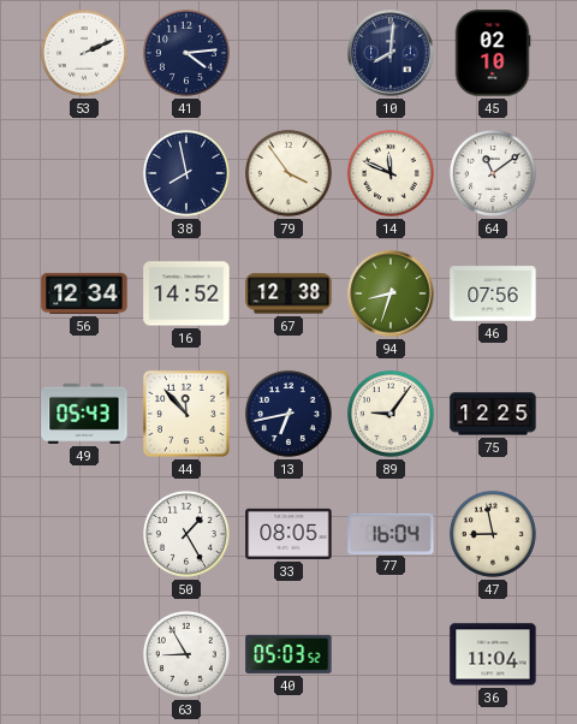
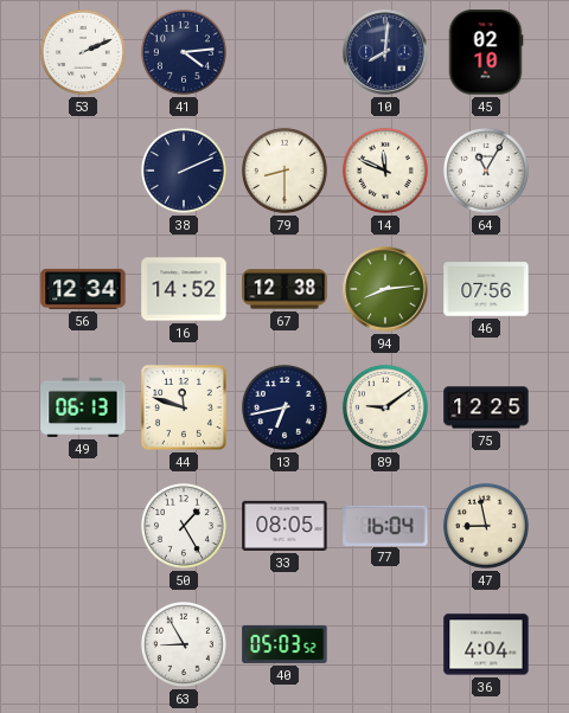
38: 7:58 -> 2:11
79: 3:54 -> 8:30
64: 11:09 -> 11:05
94: 8:33 -> 8:14
49: 05:43 -> 06:13
44: 11:53 -> 11:48
89: 9:06 -> 9:09
36: 11:04 -> 4:04
